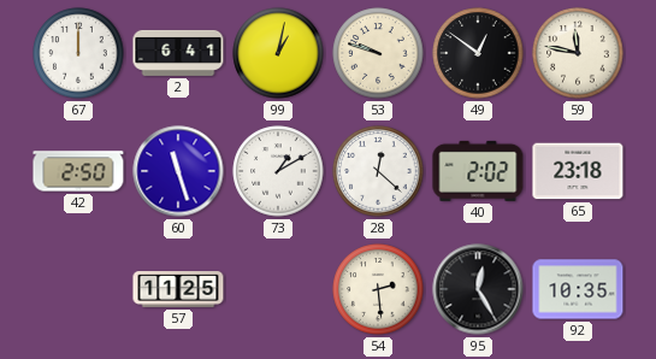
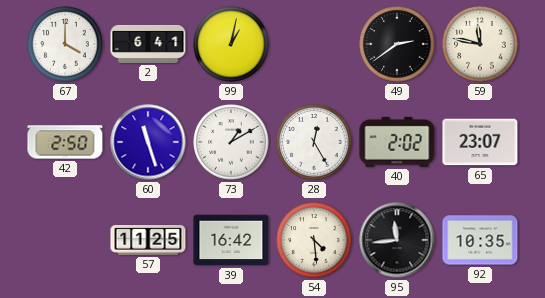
67: 12:00 -> 4:00
53: 9:48 -> none
49: 12:51 -> 2:39
28: 12:22 -> 12:25
65: 23:18 -> 23:07
39: none -> 16:42
54: 2:29 -> 4:29
95: 12:25 -> 11:44
